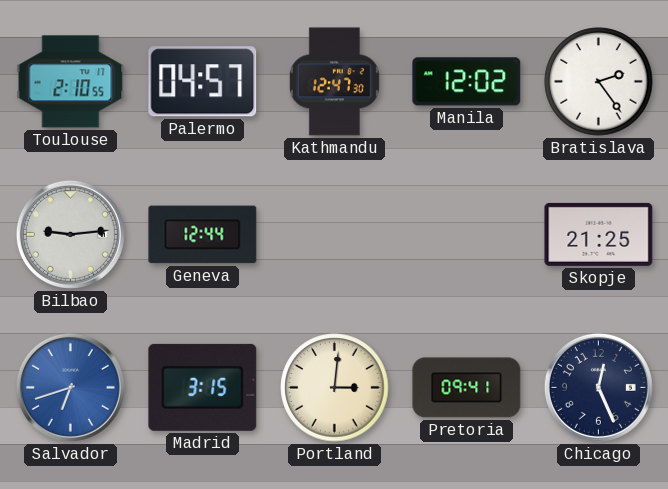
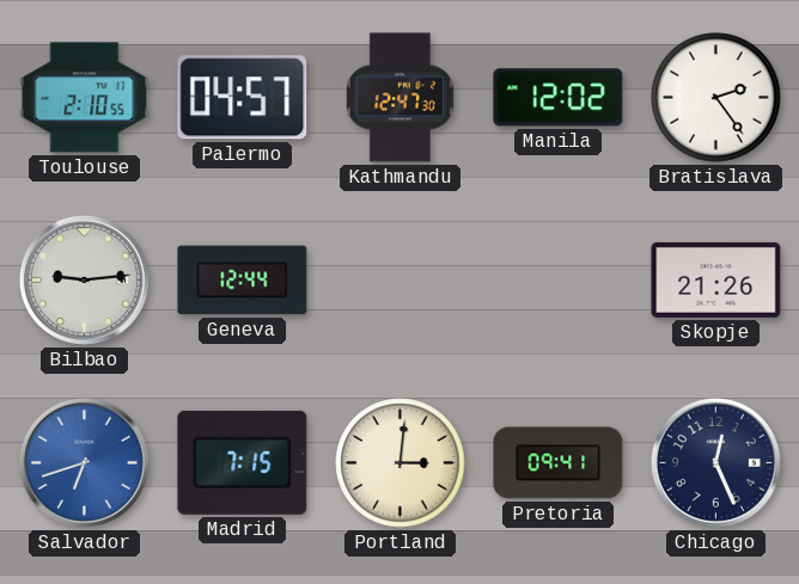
Skopje: 21:25 -> 21:26
Madrid: 3:15 -> 7:15
